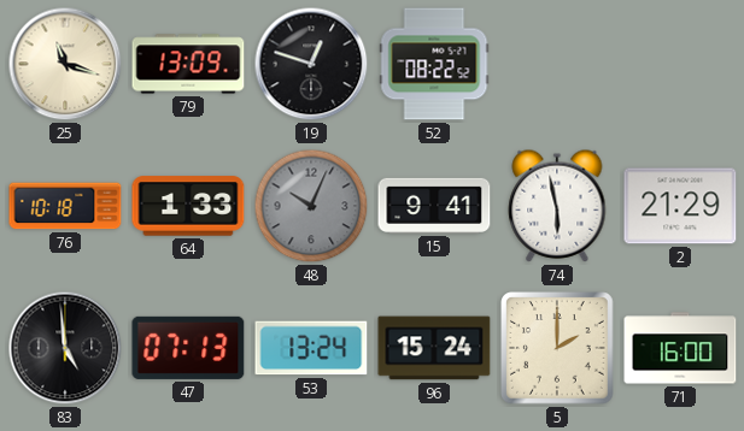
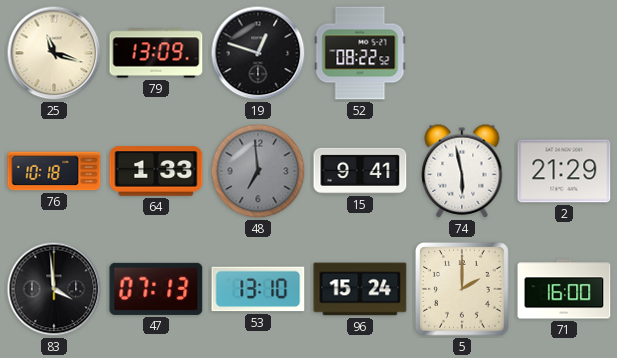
48: 10:04 -> 6:59
83: 4:59 -> 3:59
53: 13:24 -> 13:10
